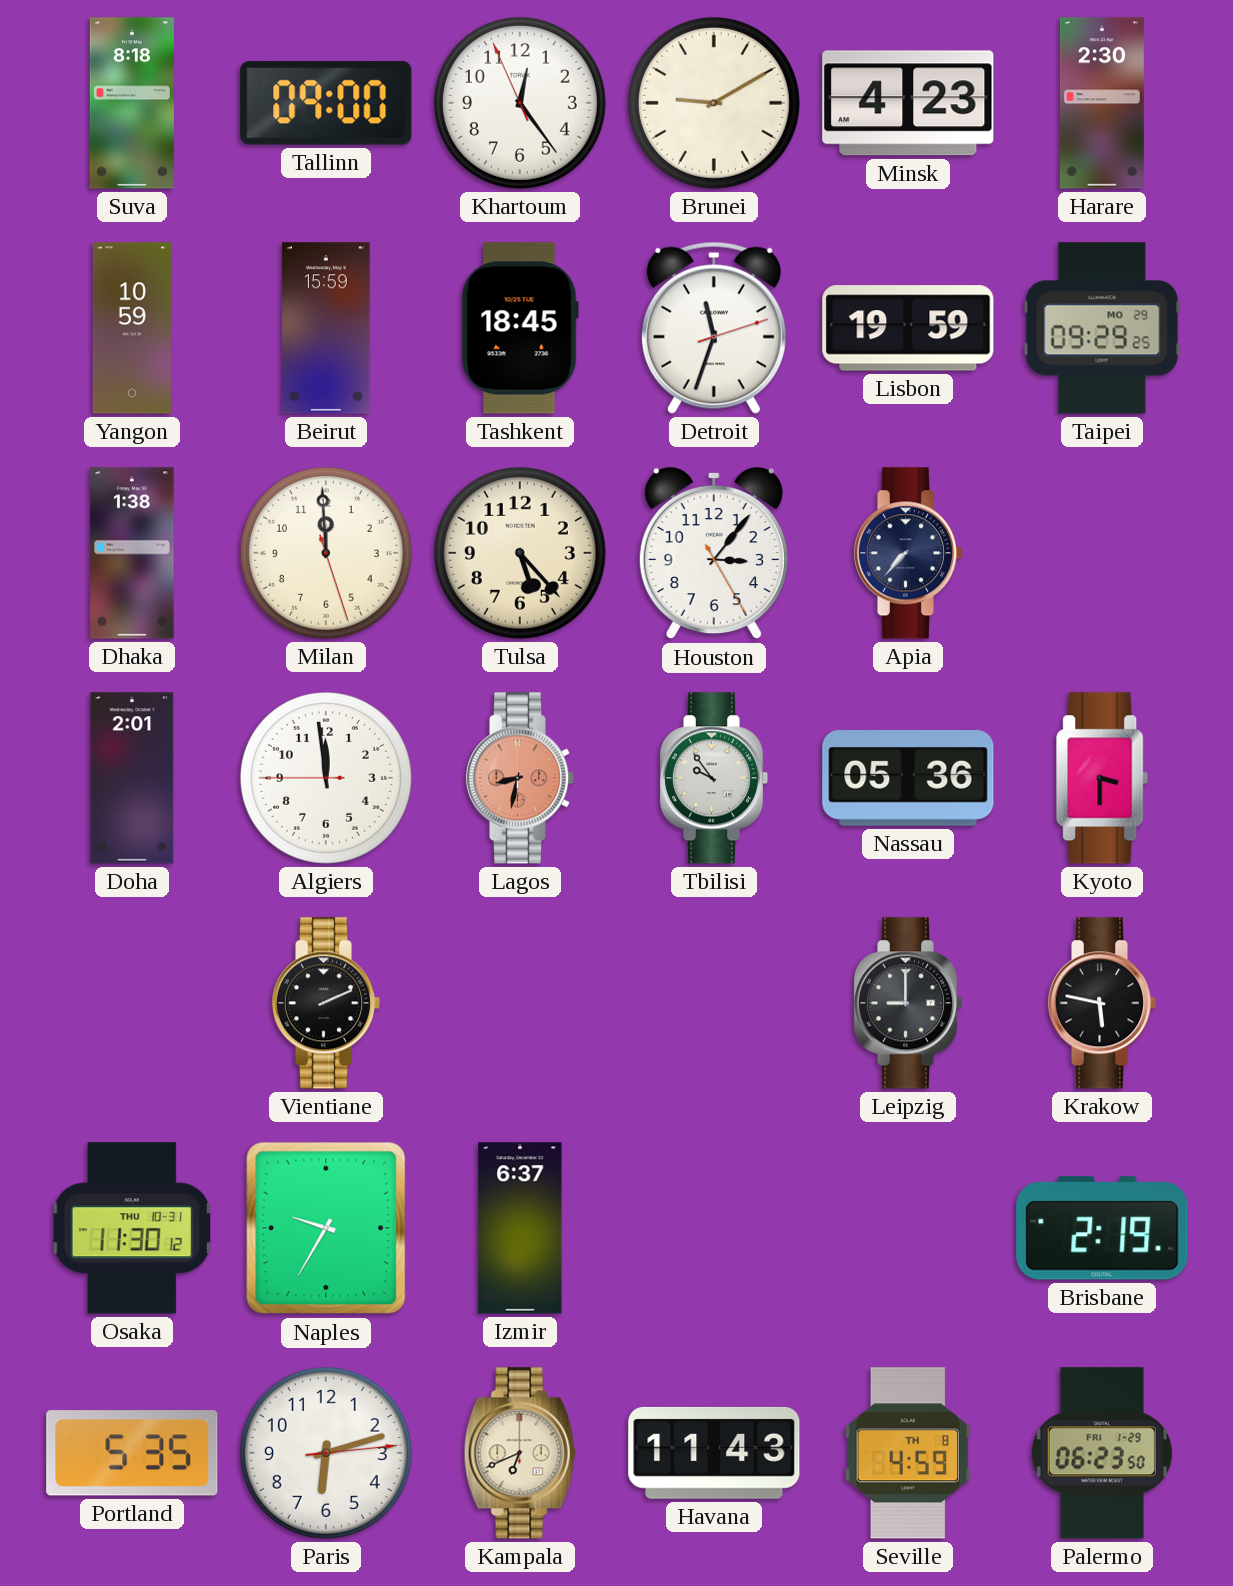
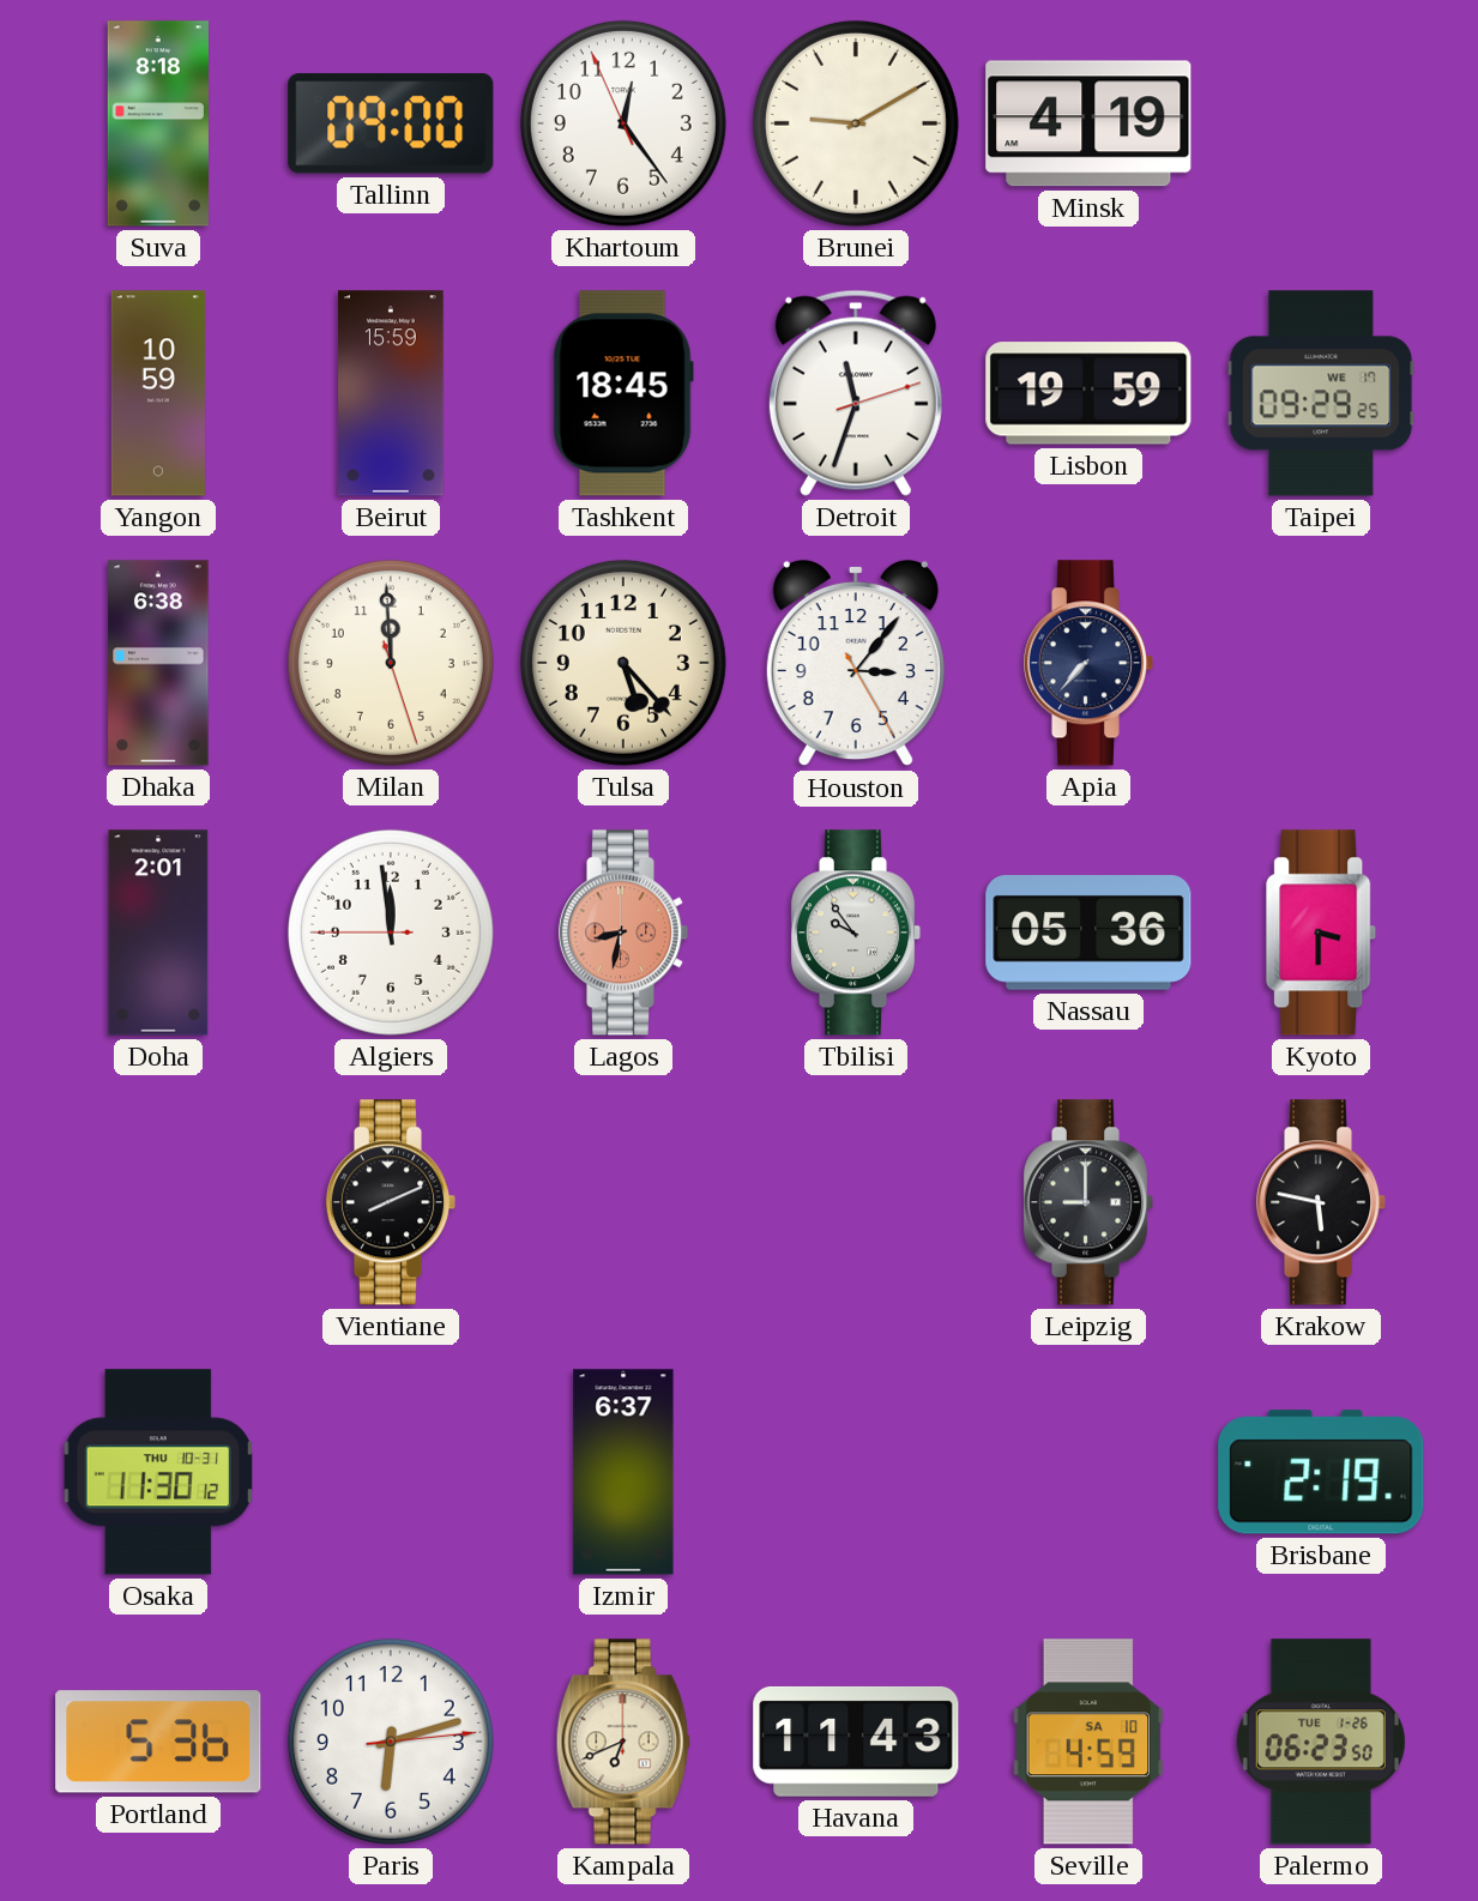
Minsk: 4:23 -> 4:19
Harare: 2:30 -> none
Taipei date: MO 29 -> WE 17
Dhaka: 1:38 -> 6:38
Vientiane: 2:11 -> 8:11
Naples: 9:35 -> none
Portland: 5:35 -> 5:36
Seville date: TH 8 -> SA 10
Palermo date: FRI 1-29 -> TUE 1-26
